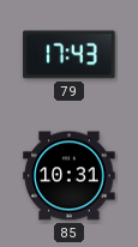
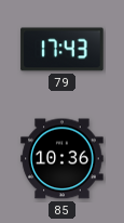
85: 10:31 -> 10:36
